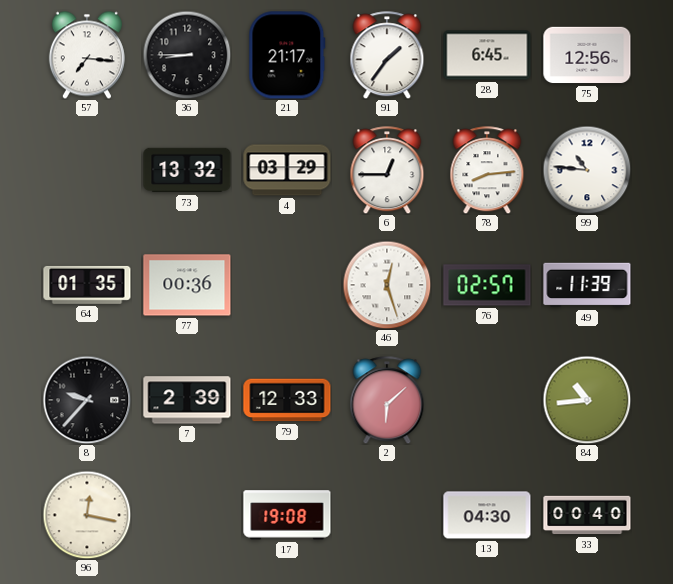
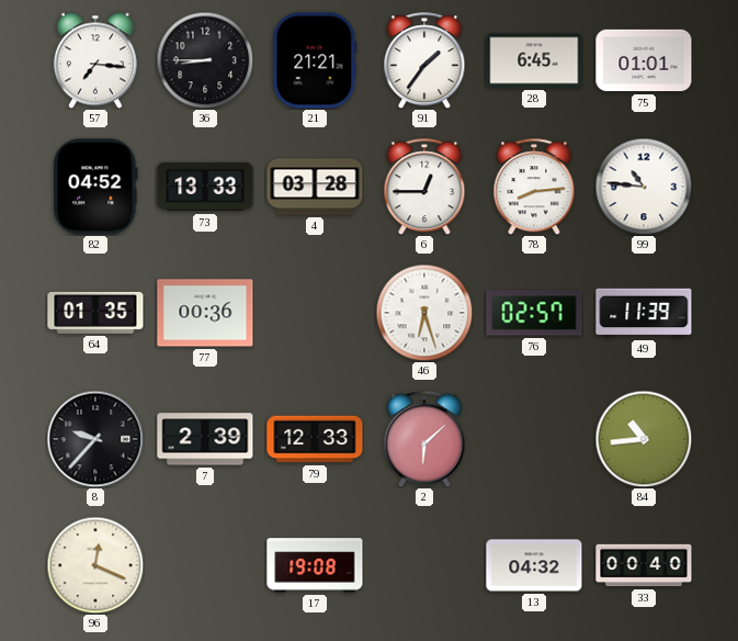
21: 21:17 -> 21:21
75: 12:56 -> 01:01
82: none -> 04:52
73: 13:32 -> 13:33
4: 03:29 -> 03:28
46: 12:27 -> 6:27
96: 12:17 -> 12:19
13: 04:30 -> 04:32
